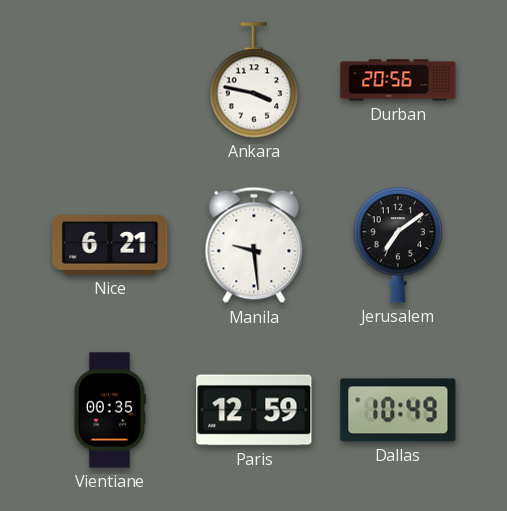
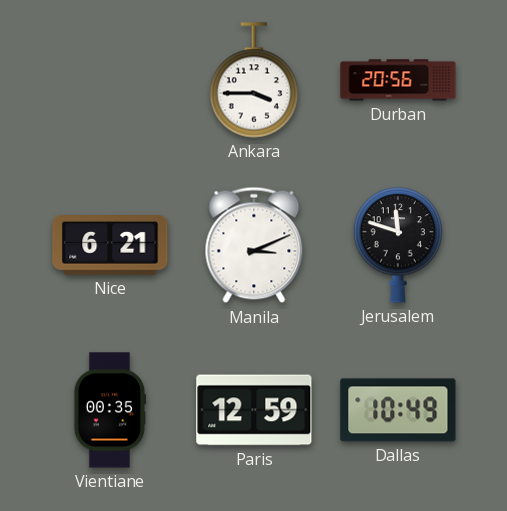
Ankara: 3:47 -> 3:45
Manila: 9:29 -> 3:11
Jerusalem: 7:09 -> 11:48
